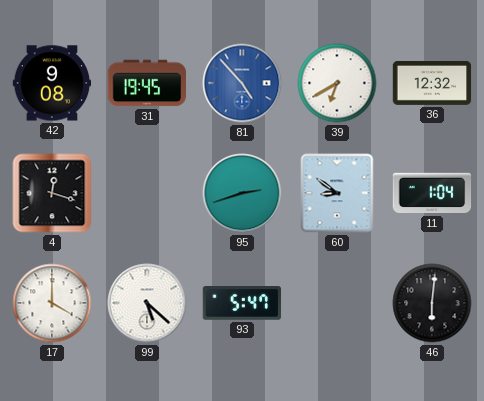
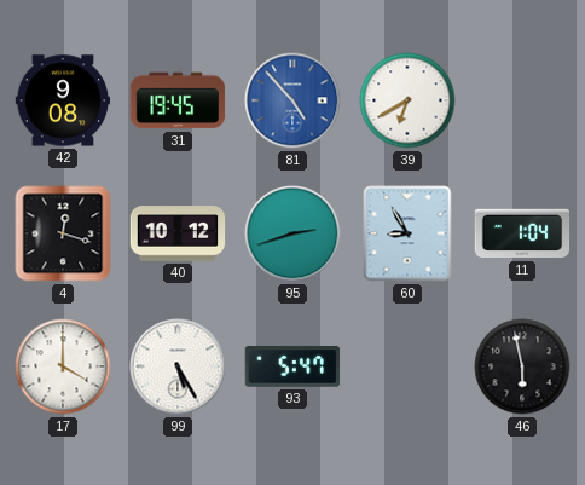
36: 12:32 -> none
40: none -> 10:12
60: 8:51 -> 8:55
99: 5:22 -> 5:25
46: 6:01 -> 5:58
